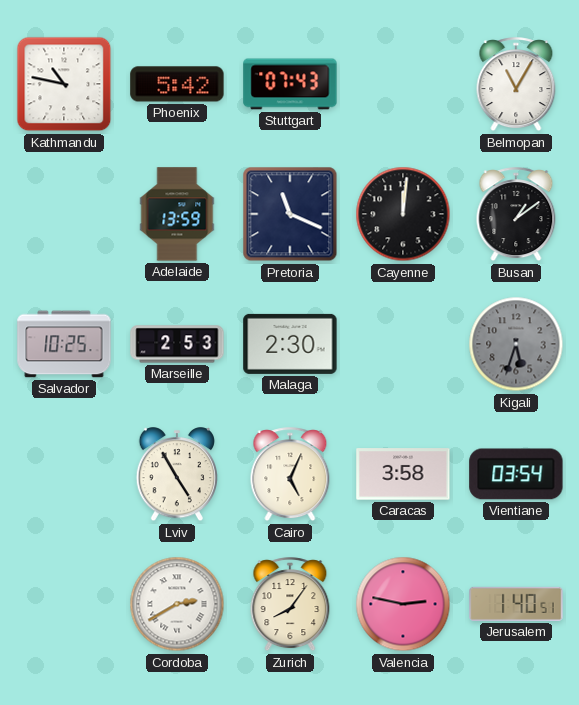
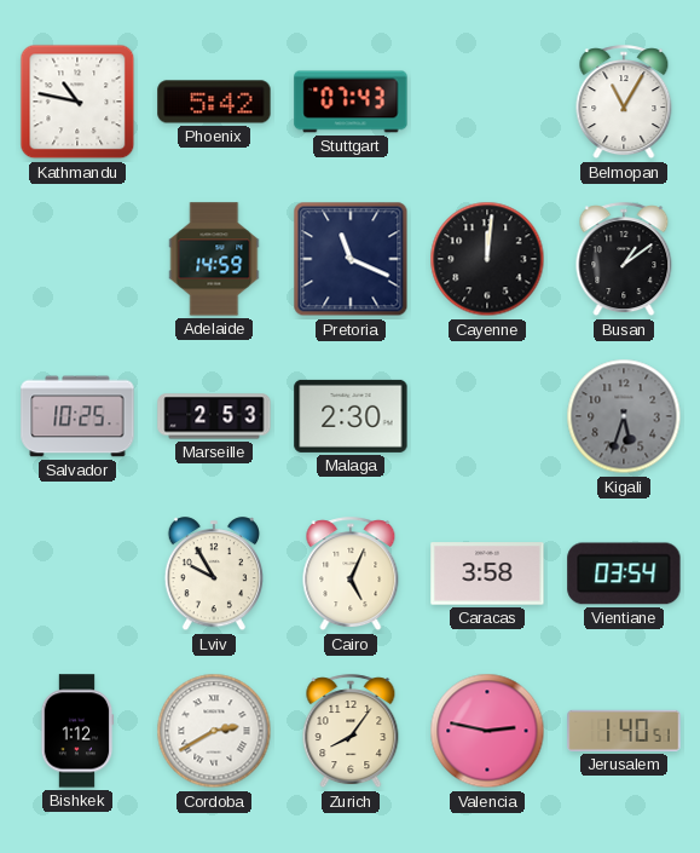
Adelaide: 13:59 -> 14:59
Lviv: 4:55 -> 9:55
Bishkek: none -> 1:12
